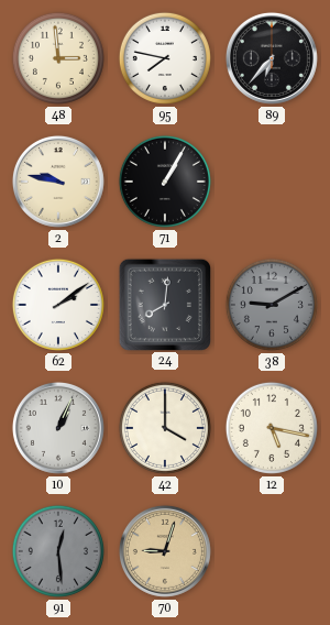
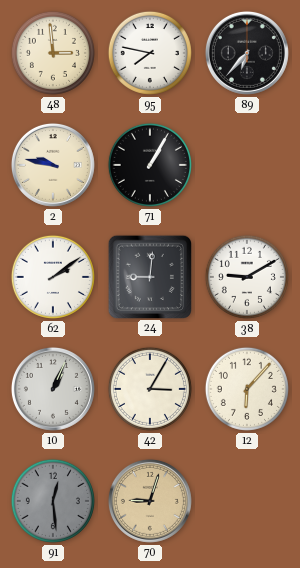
24: 8:01 -> 9:01
38 dial: grey -> white
42: 4:00 -> 3:05
12: 5:17 -> 6:07
